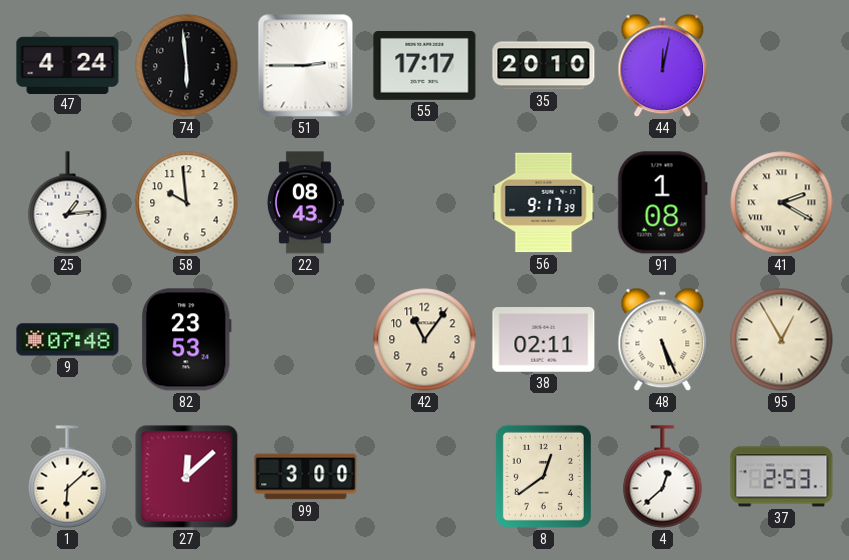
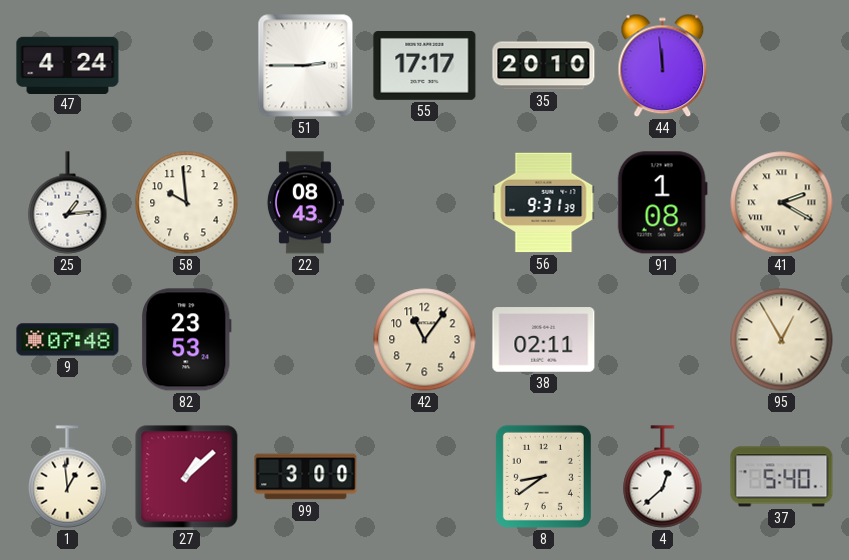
74: 5:59 -> none
44: 12:02 -> 11:59
56: 9:17 -> 9:31
48: 5:26 -> none
1: 6:08 -> 12:59
27: 12:08 -> 1:08
8: 12:39 -> 8:39
37: 2:53 -> 5:40
